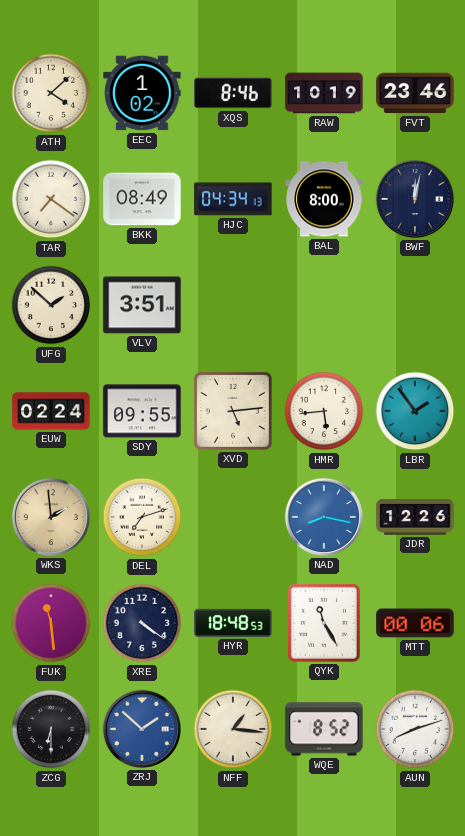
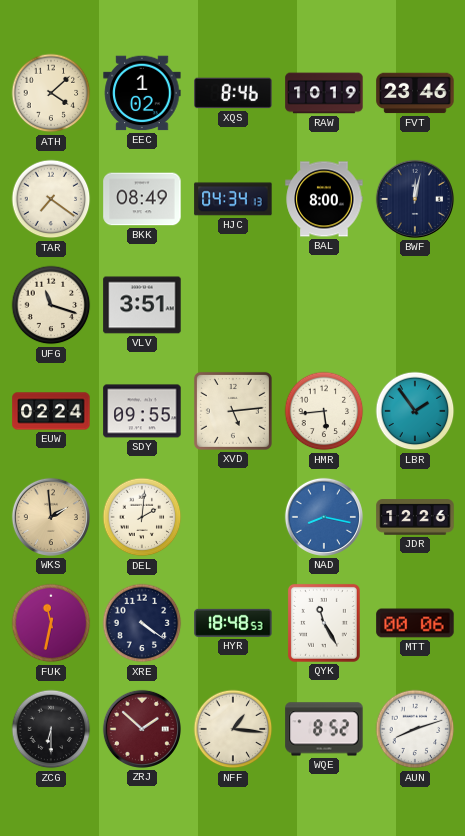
UFG: 1:52 -> 11:18
DEL: 7:12 -> 2:01
FUK: 11:29 -> 11:32
ZRJ dial: blue -> burgundy
